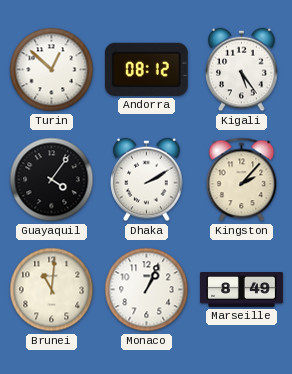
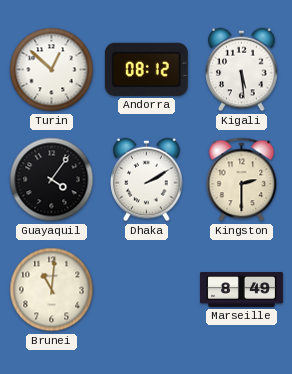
Kigali: 5:24 -> 5:29
Kingston: 2:07 -> 2:30
Monaco: 1:04 -> none
